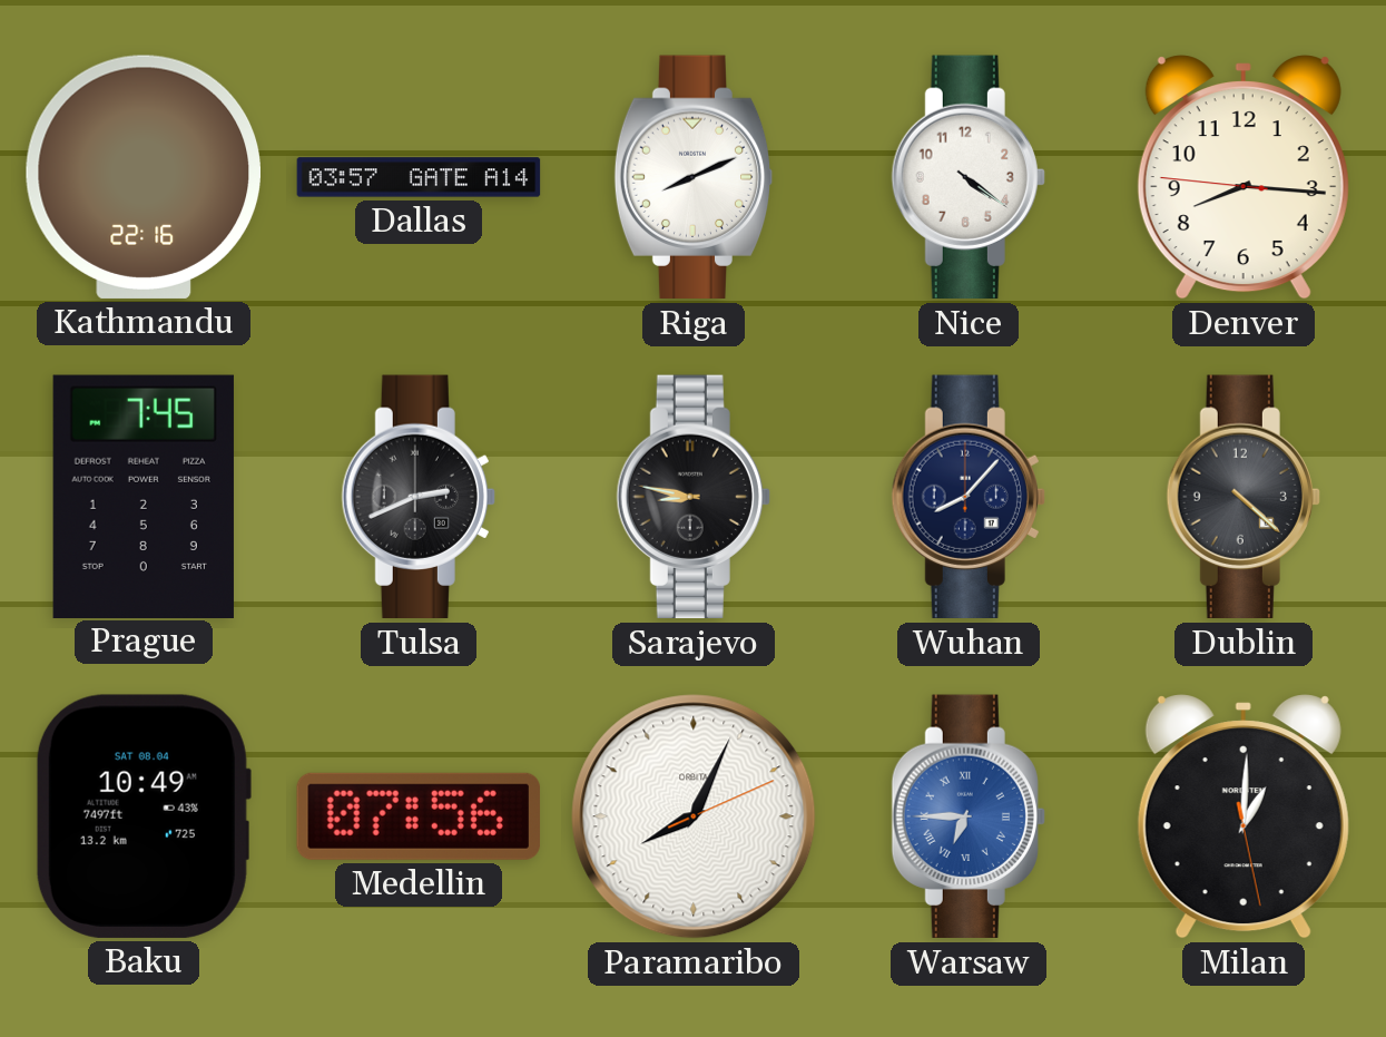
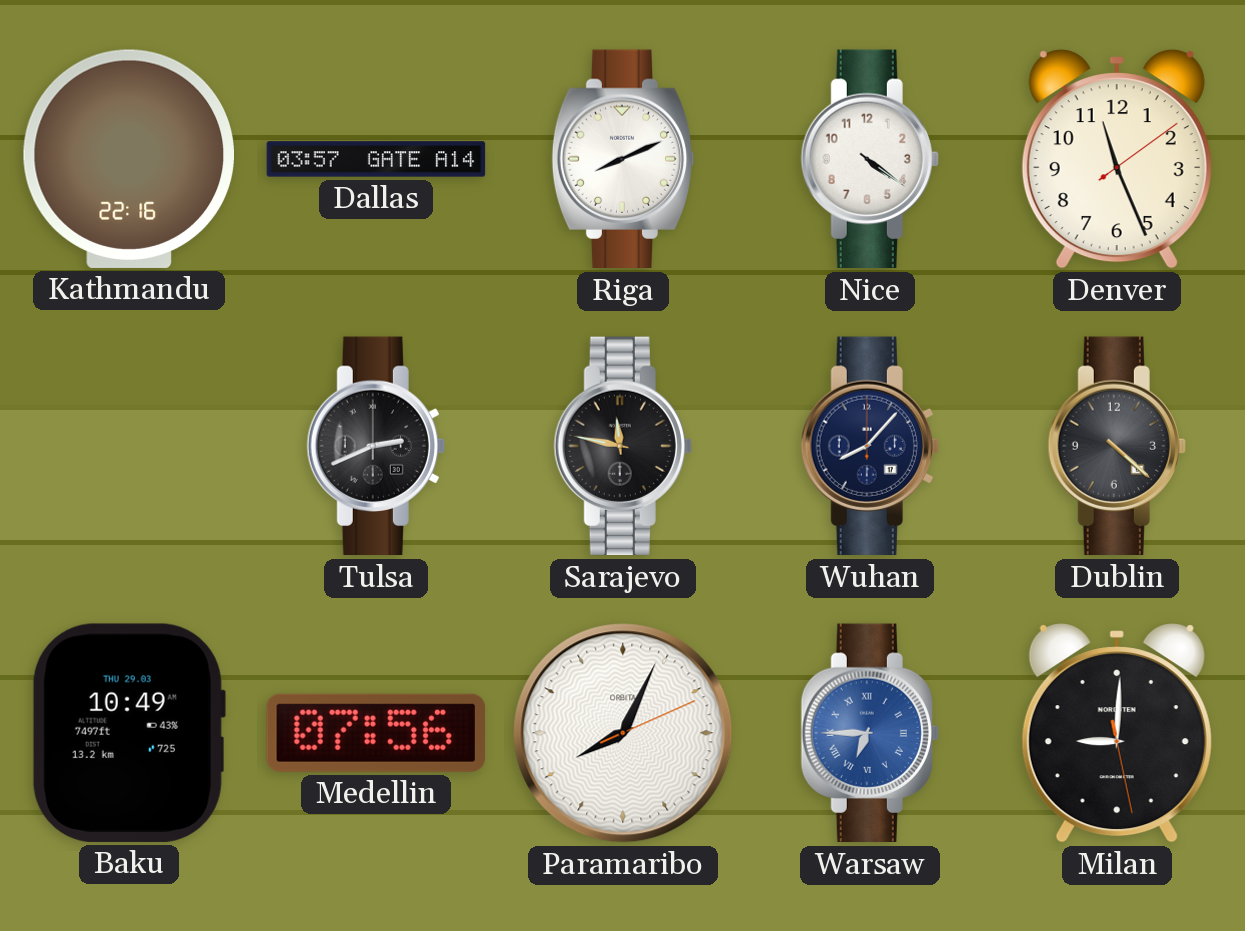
Denver: 8:15 -> 11:26
Prague: 7:45 -> none
Sarajevo: 8:47 -> 11:47
Baku date: SAT 08.04 -> THU 29.03
Milan: 1:00 -> 9:00
